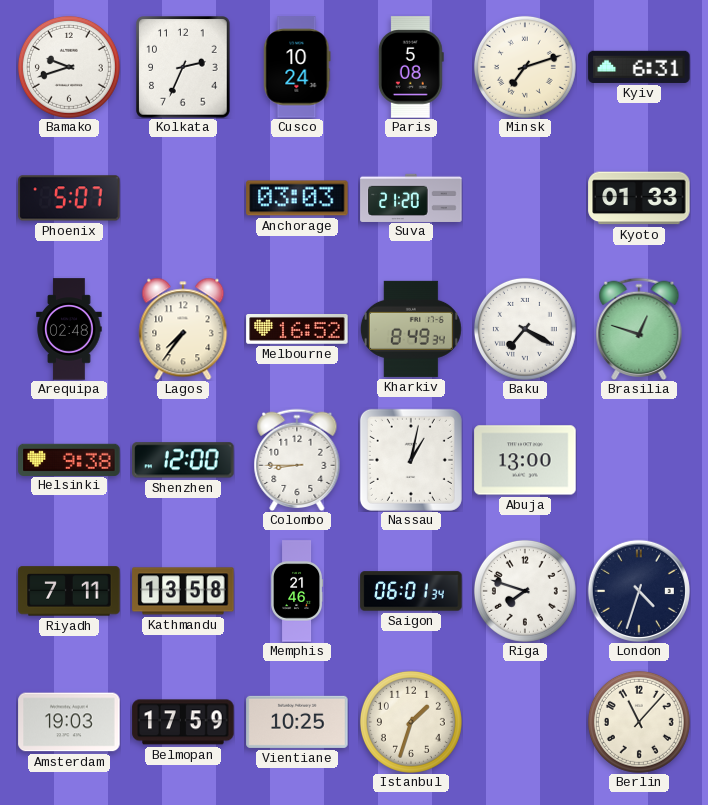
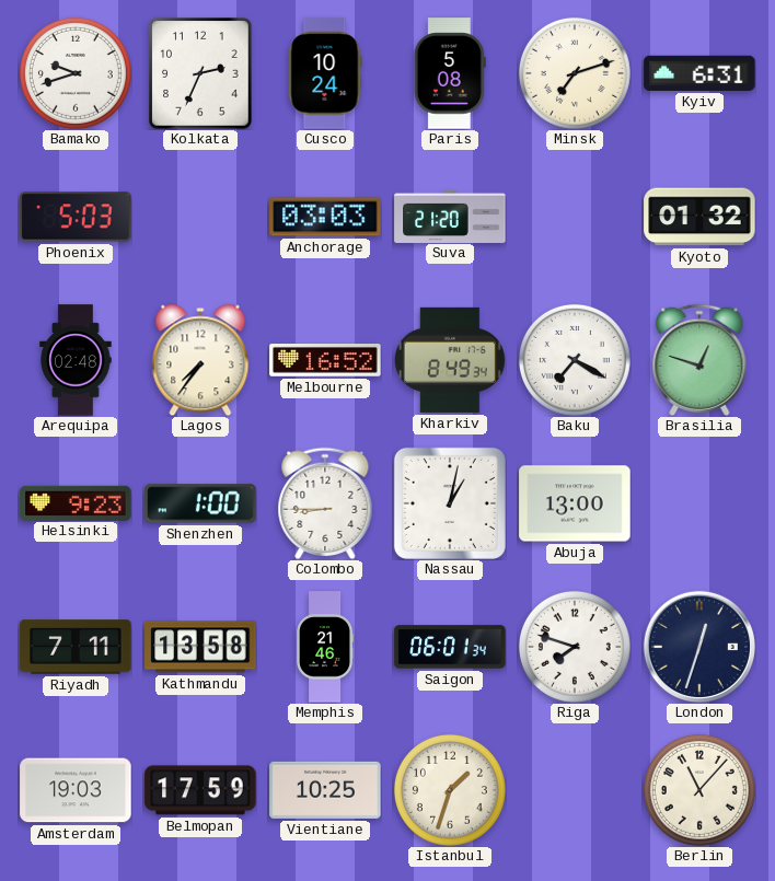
Phoenix: 5:07 -> 5:03
Kyoto: 01:33 -> 01:32
Helsinki: 9:38 -> 9:23
Shenzhen: 12:00 -> 1:00
London: 4:33 -> 12:33
